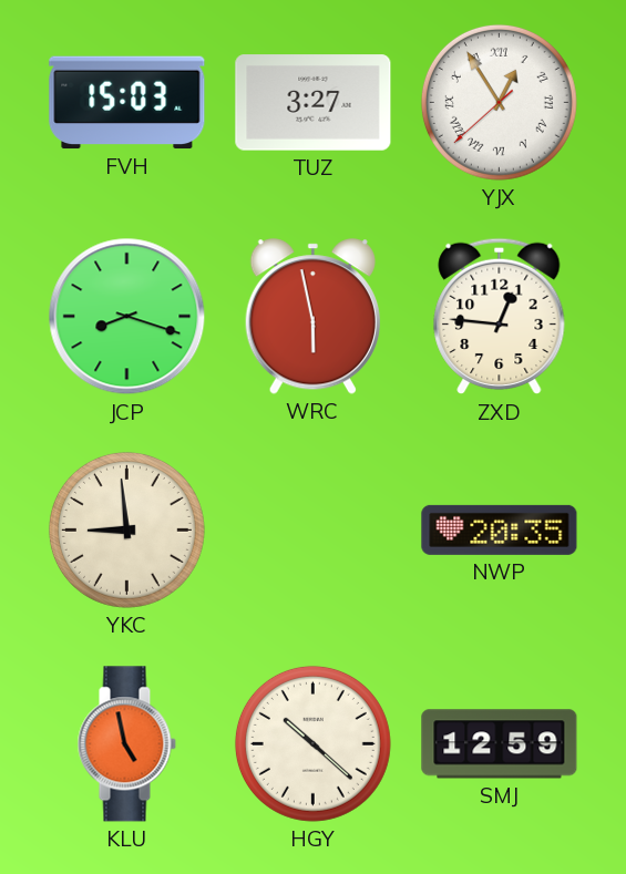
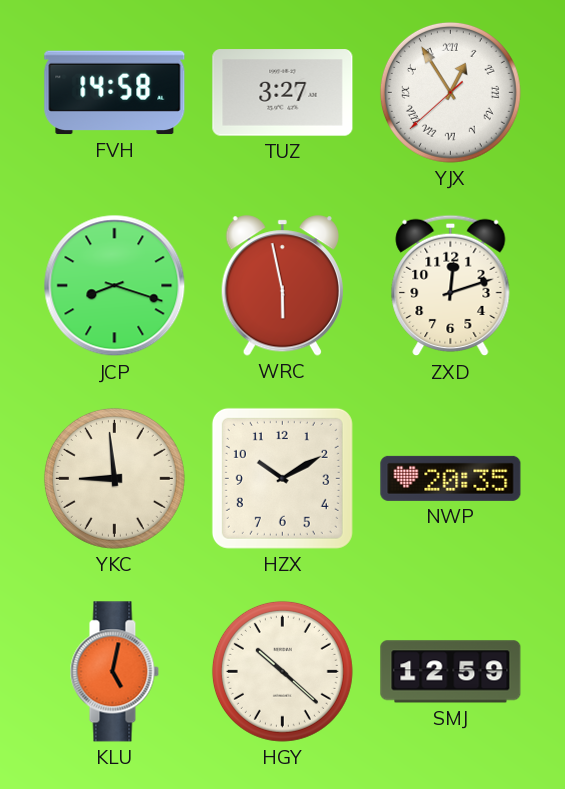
FVH: 15:03 -> 14:58
ZXD: 12:46 -> 12:12
HZX: none -> 10:10
KLU: 4:58 -> 5:02
